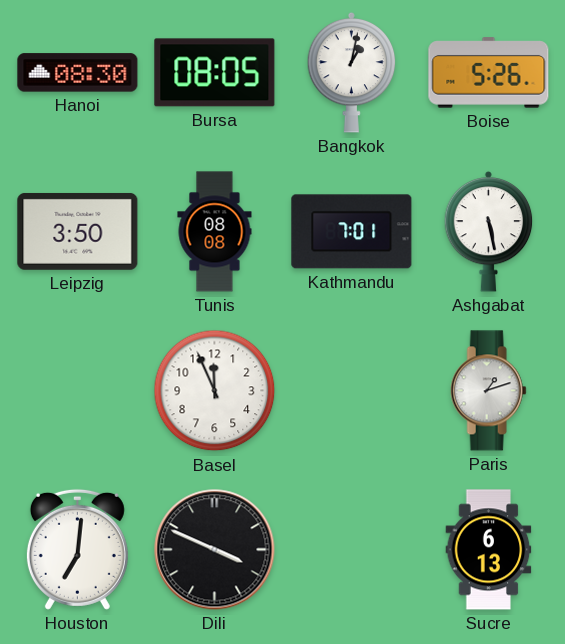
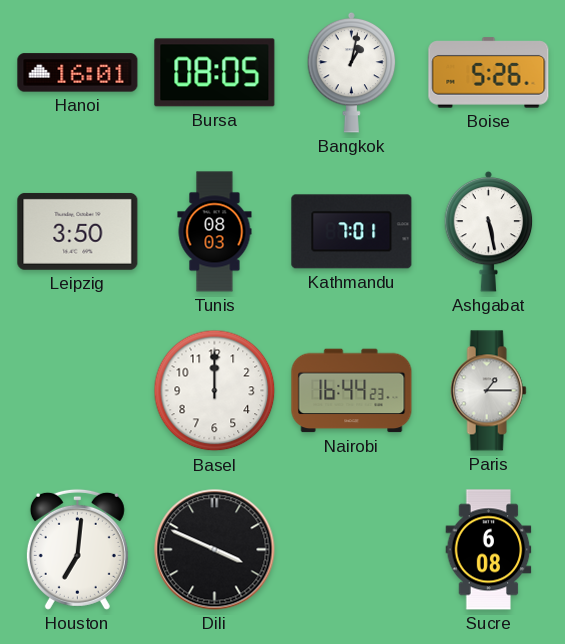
Hanoi: 08:30 -> 16:01
Tunis: 08:08 -> 08:03
Basel: 11:56 -> 12:00
Nairobi: none -> 16:44
Paris: 1:12 -> 1:15
Sucre: 6:13 -> 6:08
